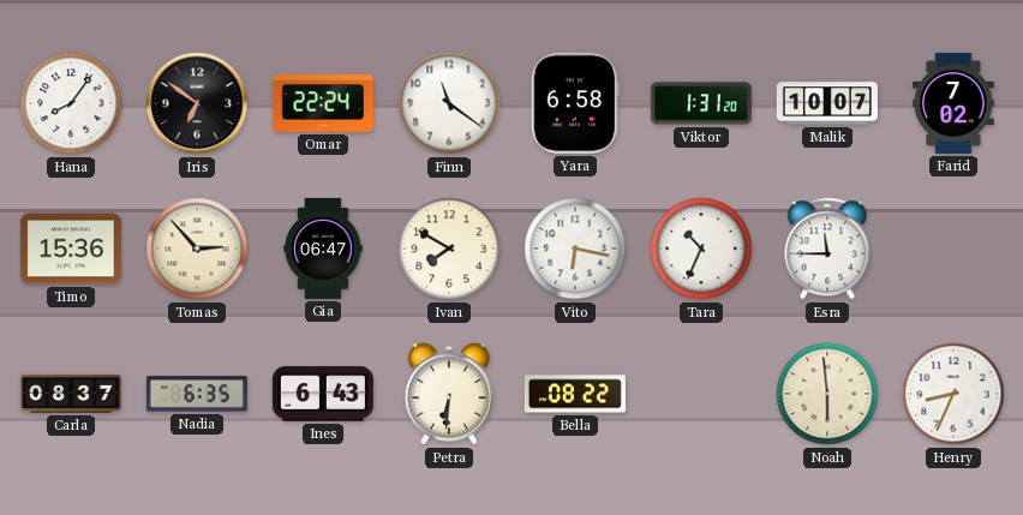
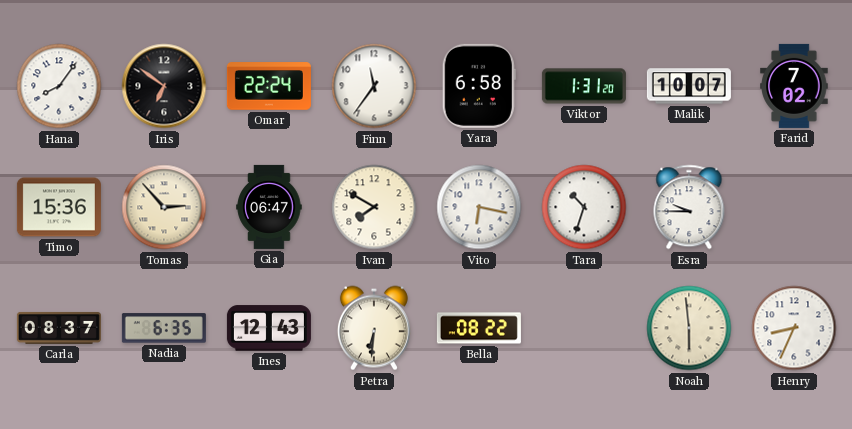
Finn: 11:21 -> 11:36
Tara: 10:34 -> 10:33
Esra: 11:45 -> 9:45
Ines: 6:43 -> 12:43
